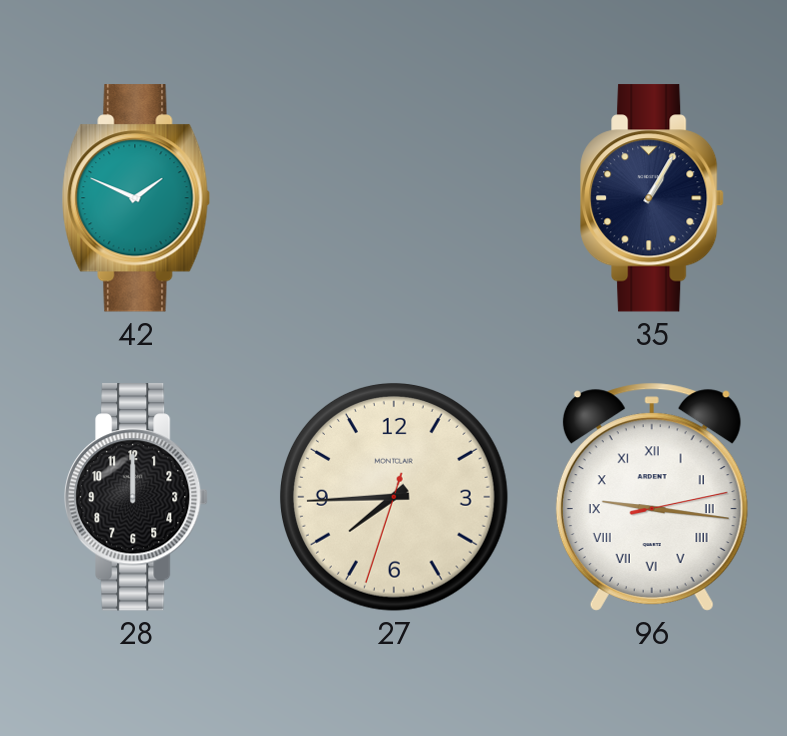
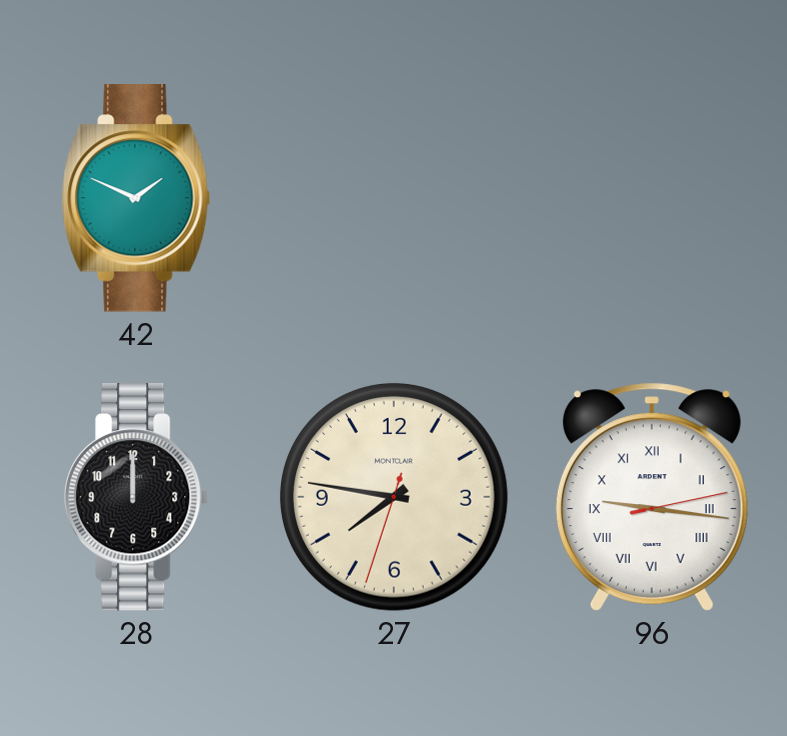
35: 1:05 -> none
27: 7:44 -> 7:46
